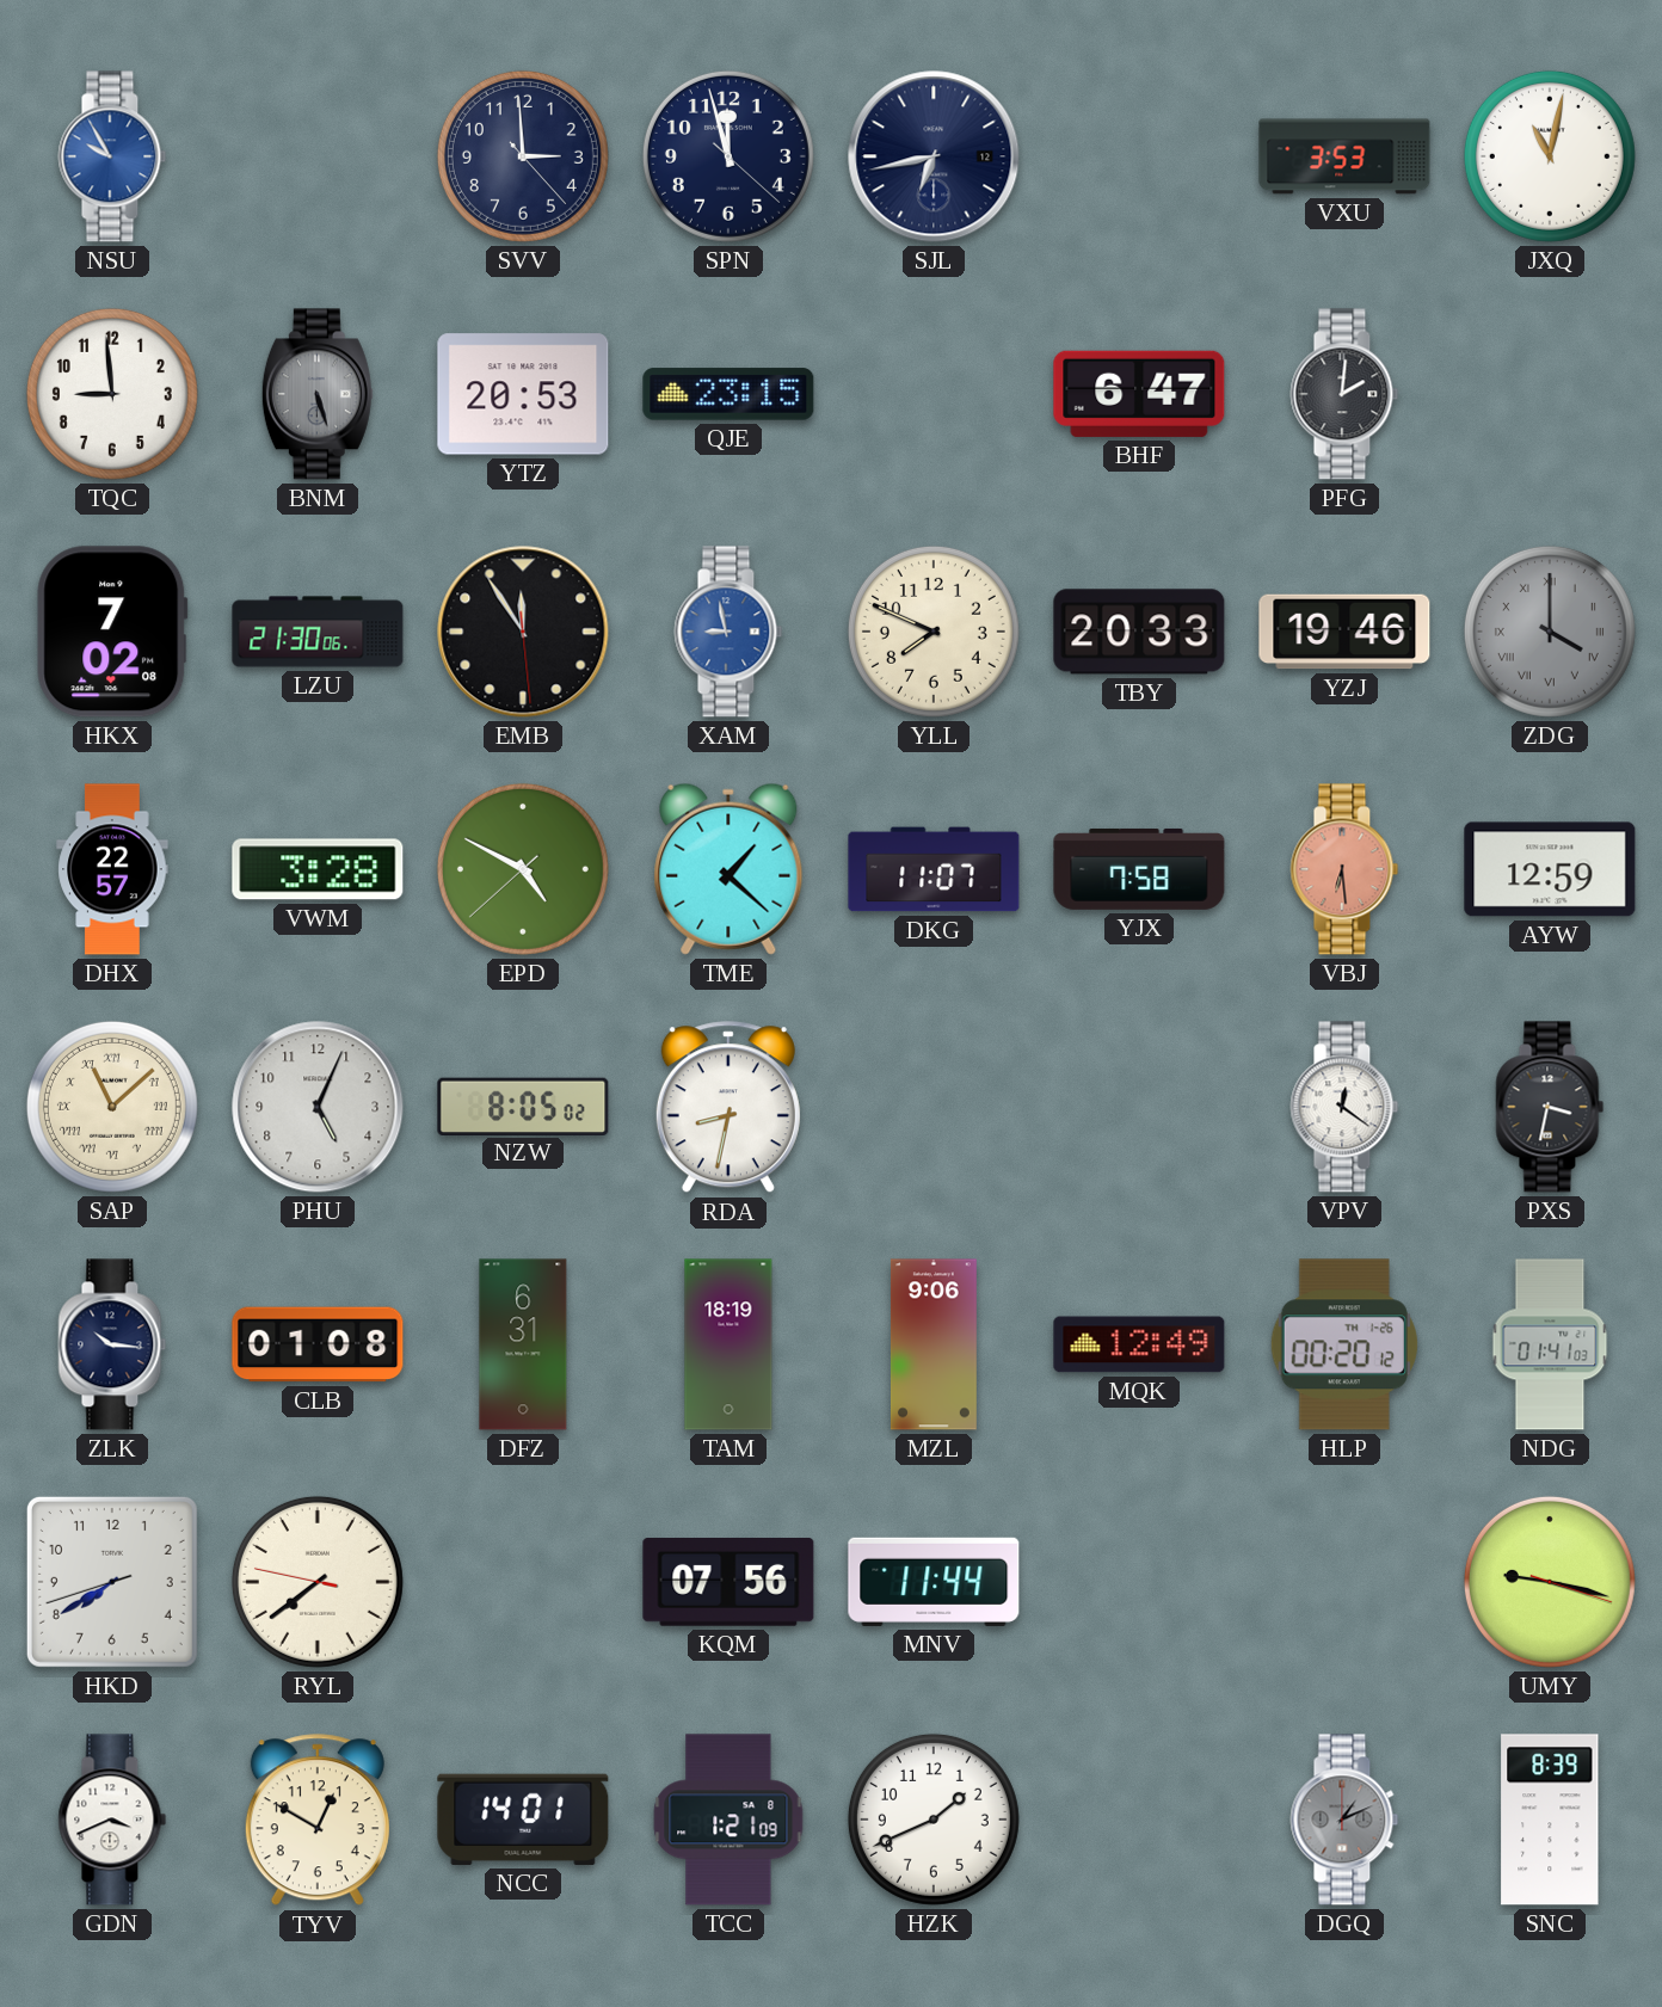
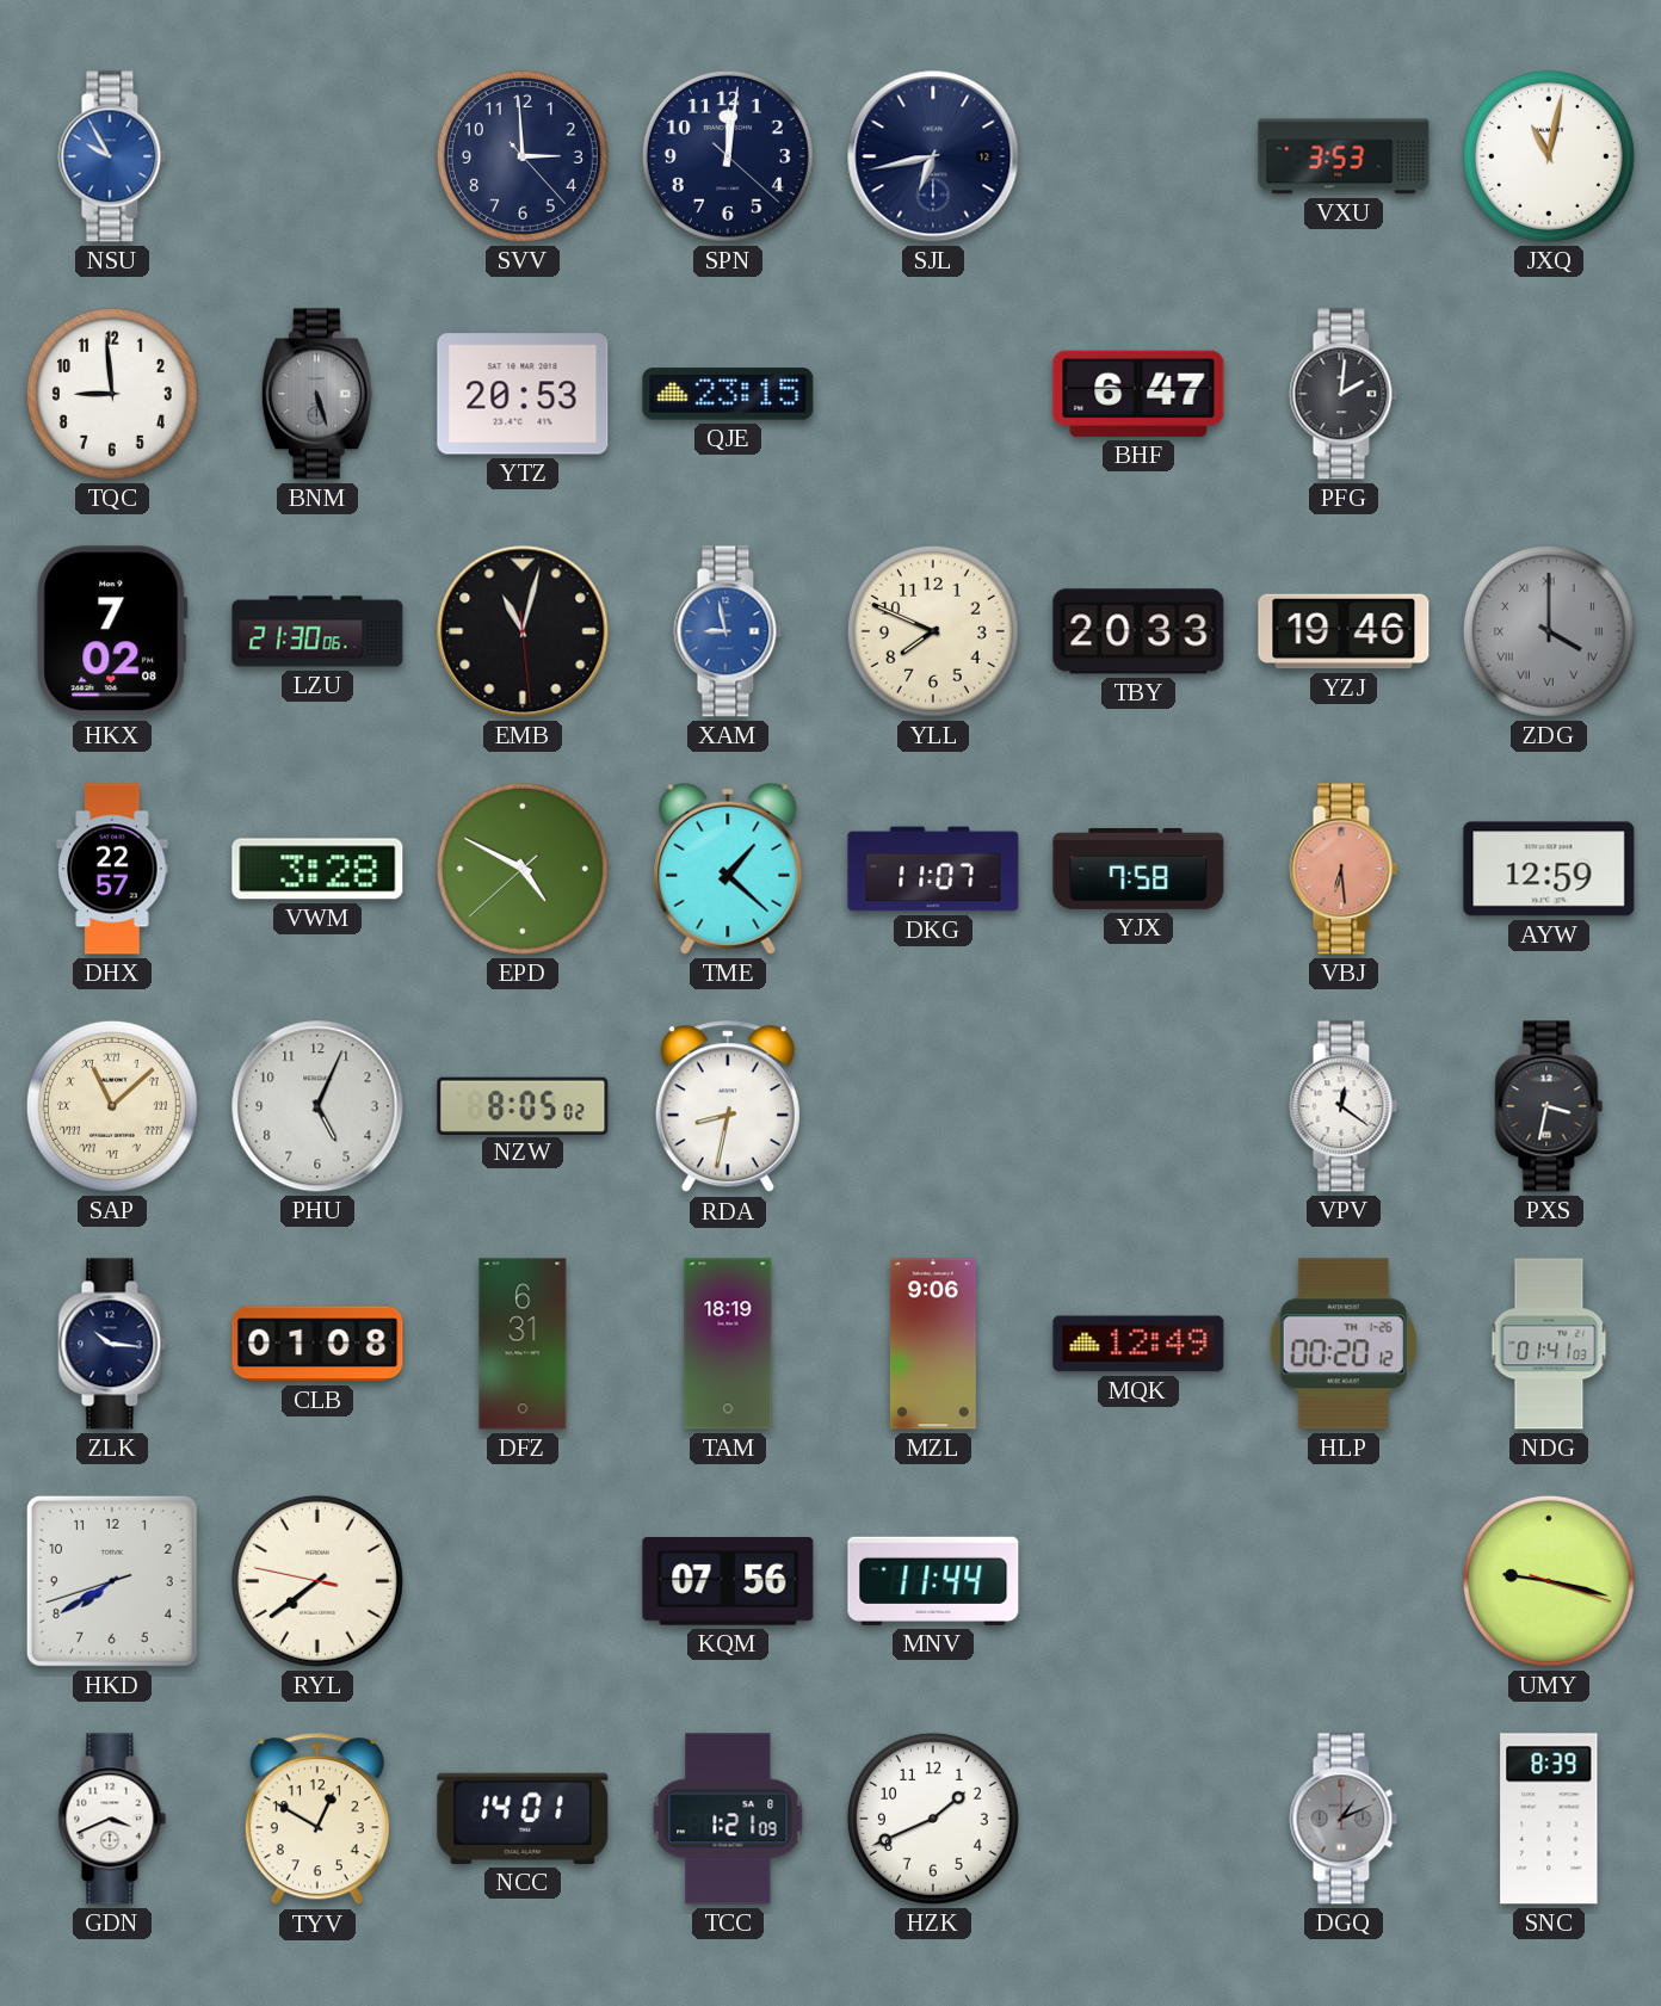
SPN: 11:57 -> 12:01
EMB: 11:54 -> 11:02
